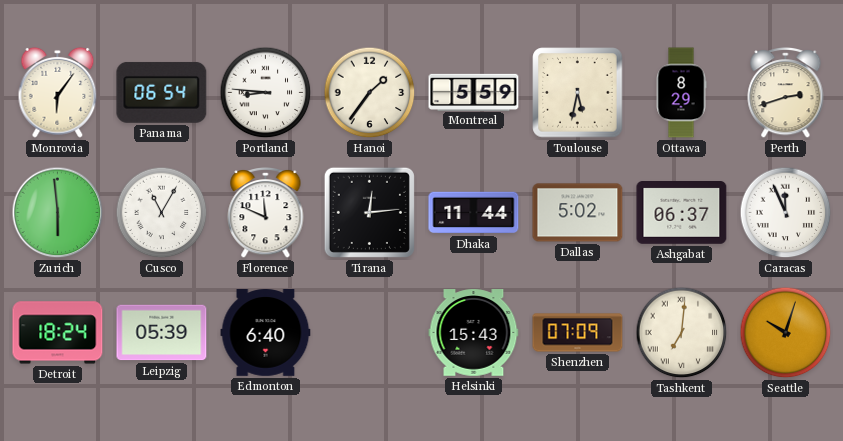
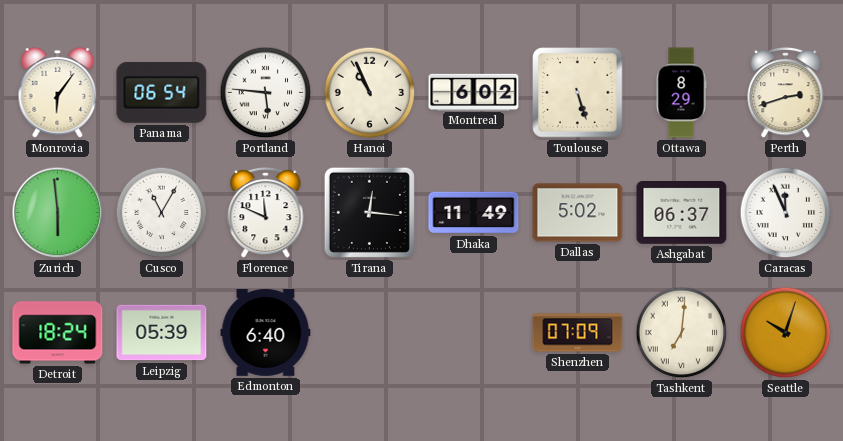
Portland: 8:46 -> 5:46
Hanoi: 1:36 -> 10:56
Montreal: 5:59 -> 6:02
Toulouse: 5:32 -> 5:27
Tirana: 12:14 -> 12:16
Dhaka: 11:44 -> 11:49
Helsinki: 15:43 -> none
